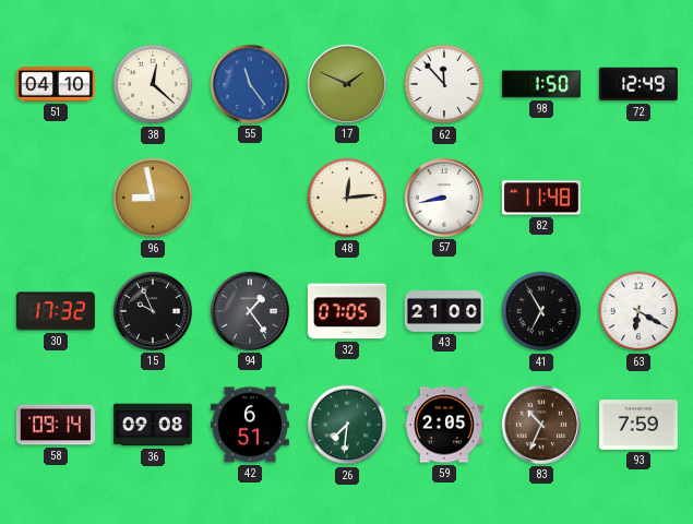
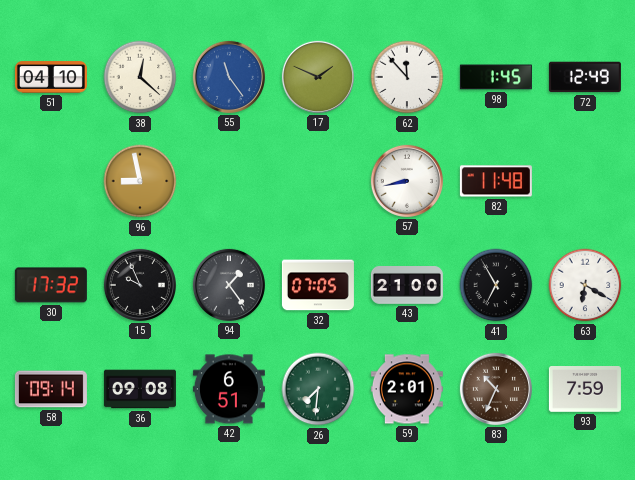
98: 1:50 -> 1:45
48: 12:14 -> none
59: 2:05 -> 2:01
